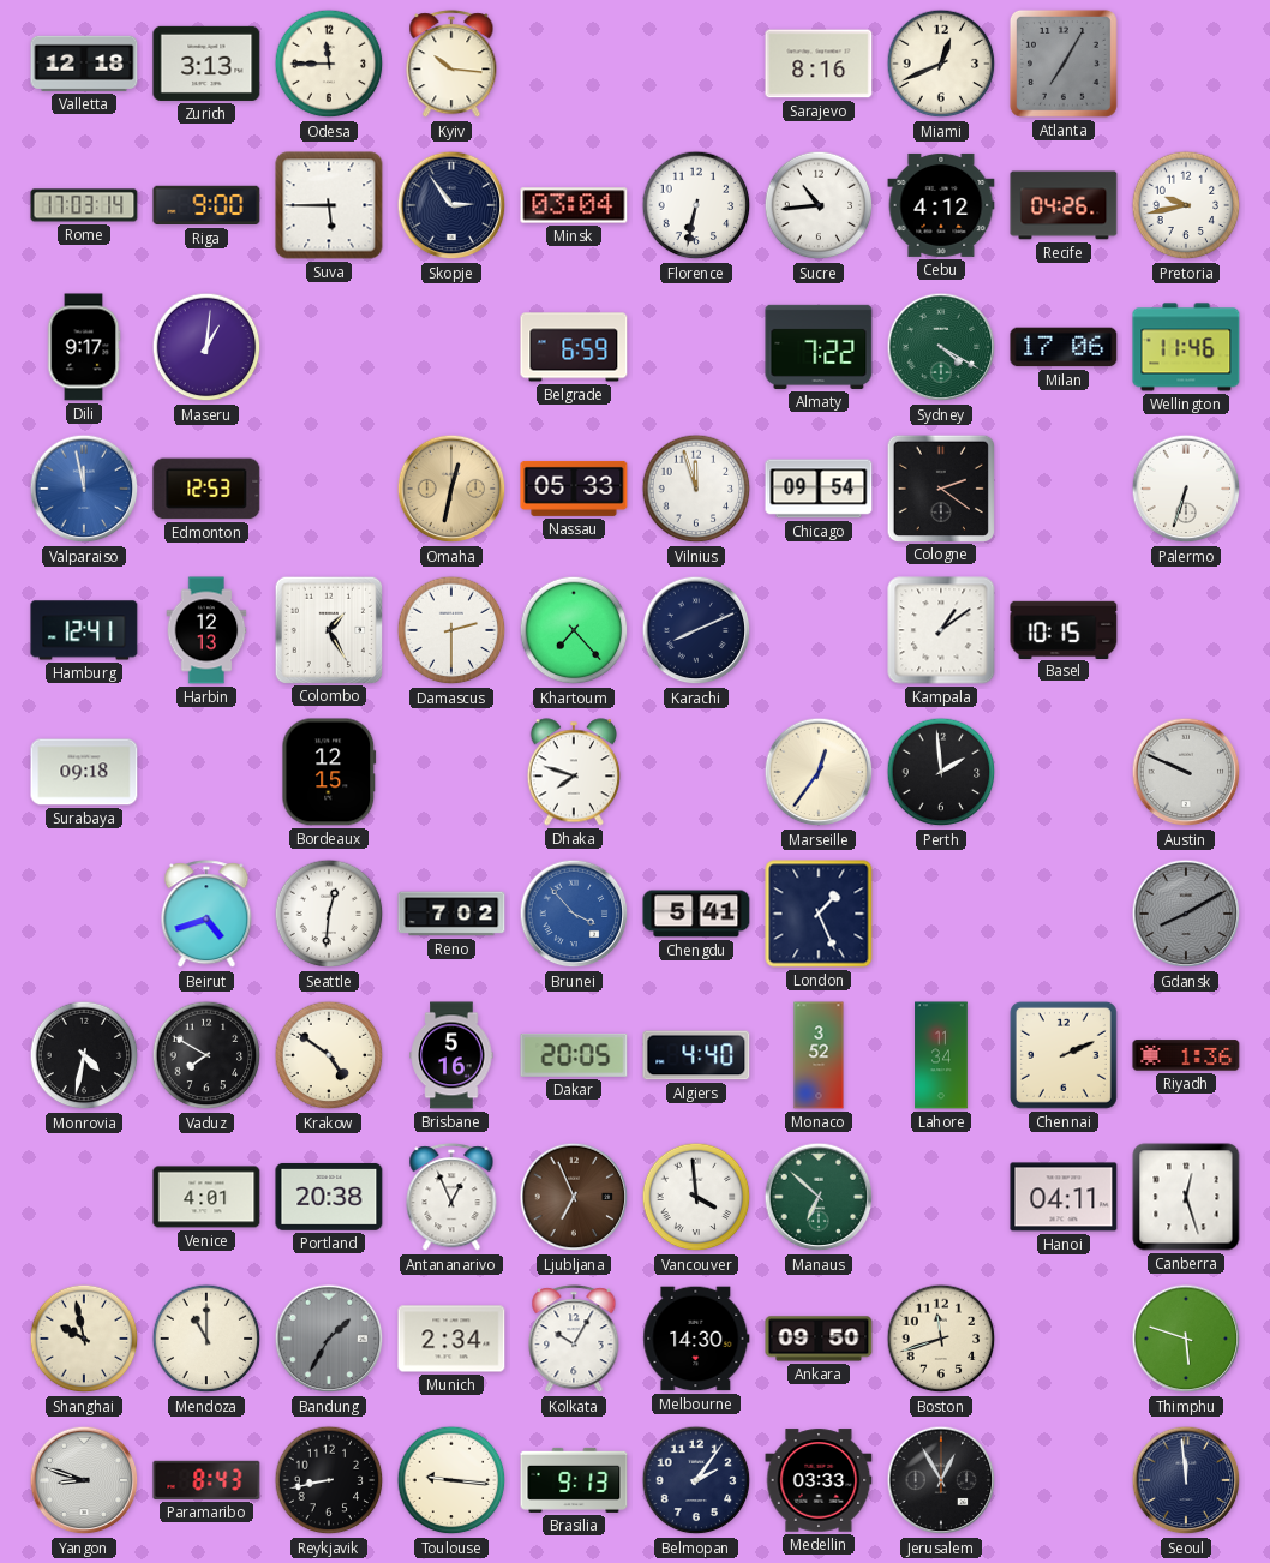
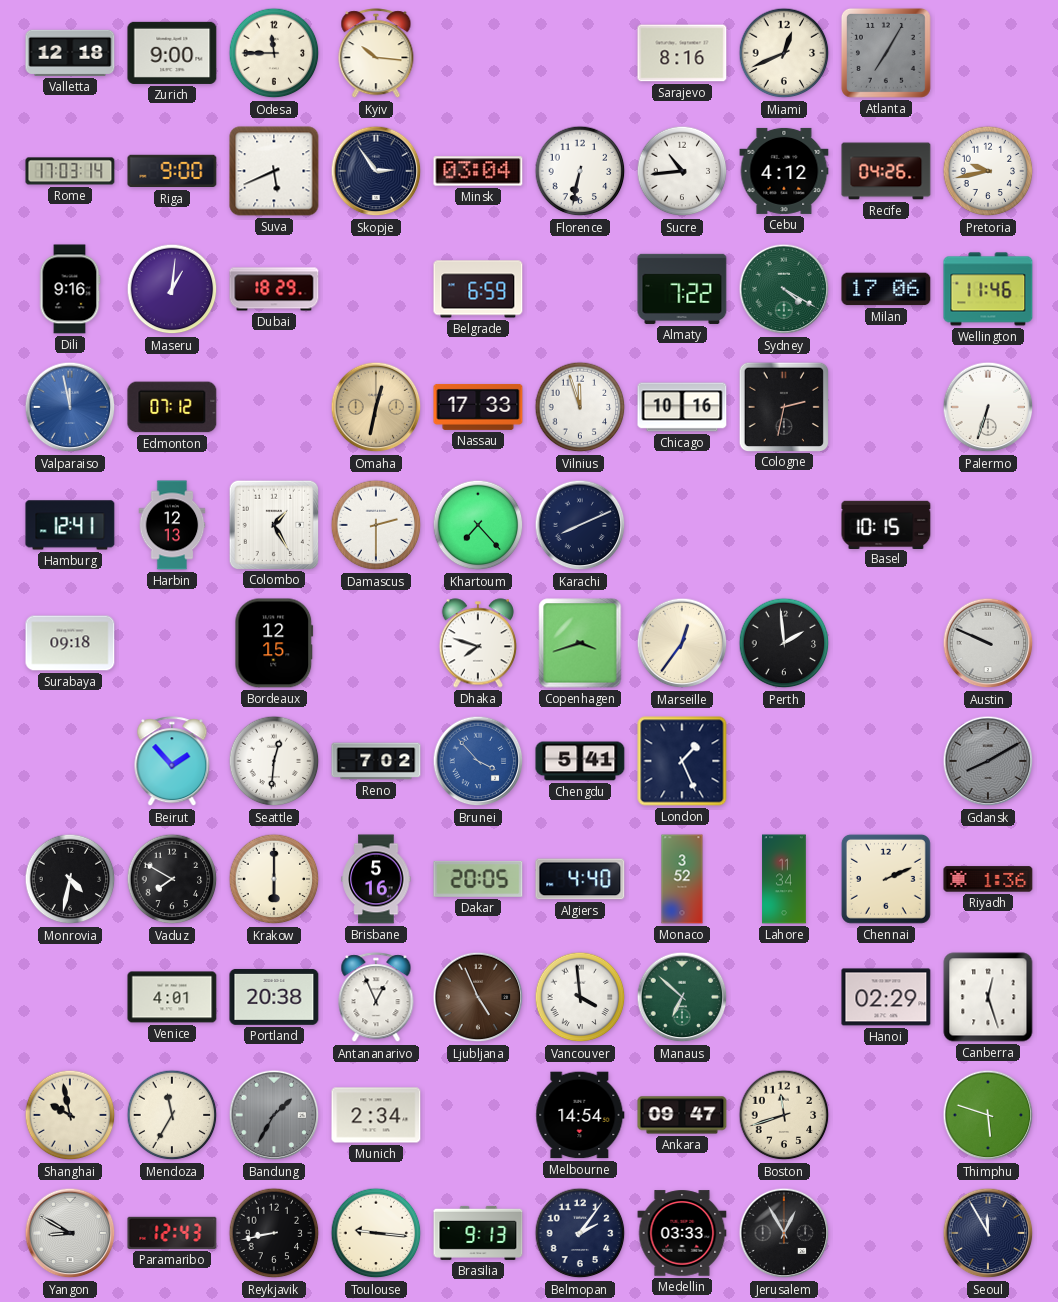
Zurich: 3:13 -> 9:00
Suva: 5:45 -> 5:41
Dili: 9:17 -> 9:16
Dubai: none -> 18:29
Edmonton: 12:53 -> 07:12
Nassau: 05:33 -> 17:33
Chicago: 09:54 -> 10:16
Cologne: 2:21 -> 2:32
Kampala: 1:09 -> none
Copenhagen: none -> 3:42
Beirut: 4:42 -> 1:53
Krakow: 4:51 -> 6:00
Ljubljana: 6:56 -> 4:56
Hanoi: 04:11 -> 02:29
Mendoza: 11:00 -> 11:35
Kolkata: 10:05 -> none
Melbourne: 14:30 -> 14:54
Ankara: 09:50 -> 09:47
Yangon: 8:48 -> 8:50
Paramaribo: 8:43 -> 12:43
Seoul: 11:59 -> 11:55
